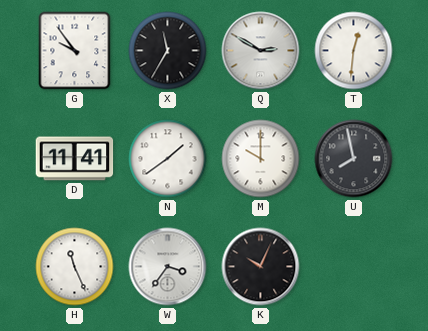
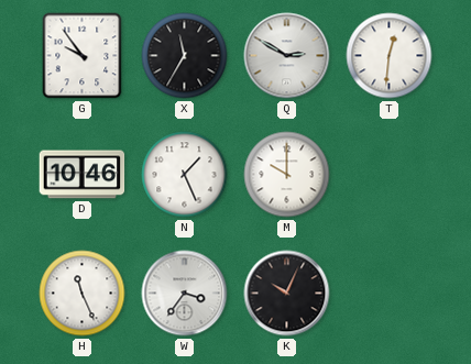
D: 11:41 -> 10:46
N: 1:39 -> 1:26
U: 7:58 -> none
